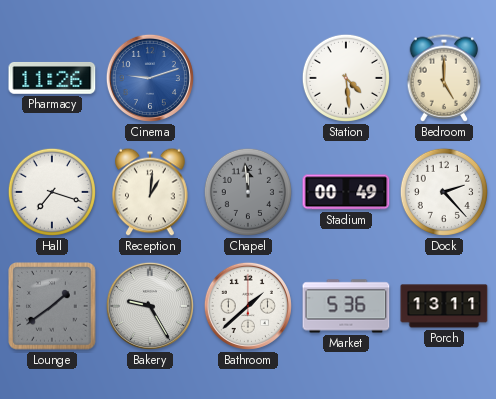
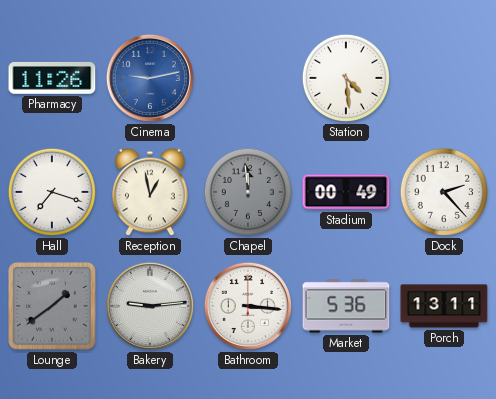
Cinema: 9:12 -> 9:13
Bedroom: 5:00 -> none
Reception: 1:01 -> 12:58
Bakery: 9:25 -> 9:14
Bathroom: 1:38 -> 3:16
